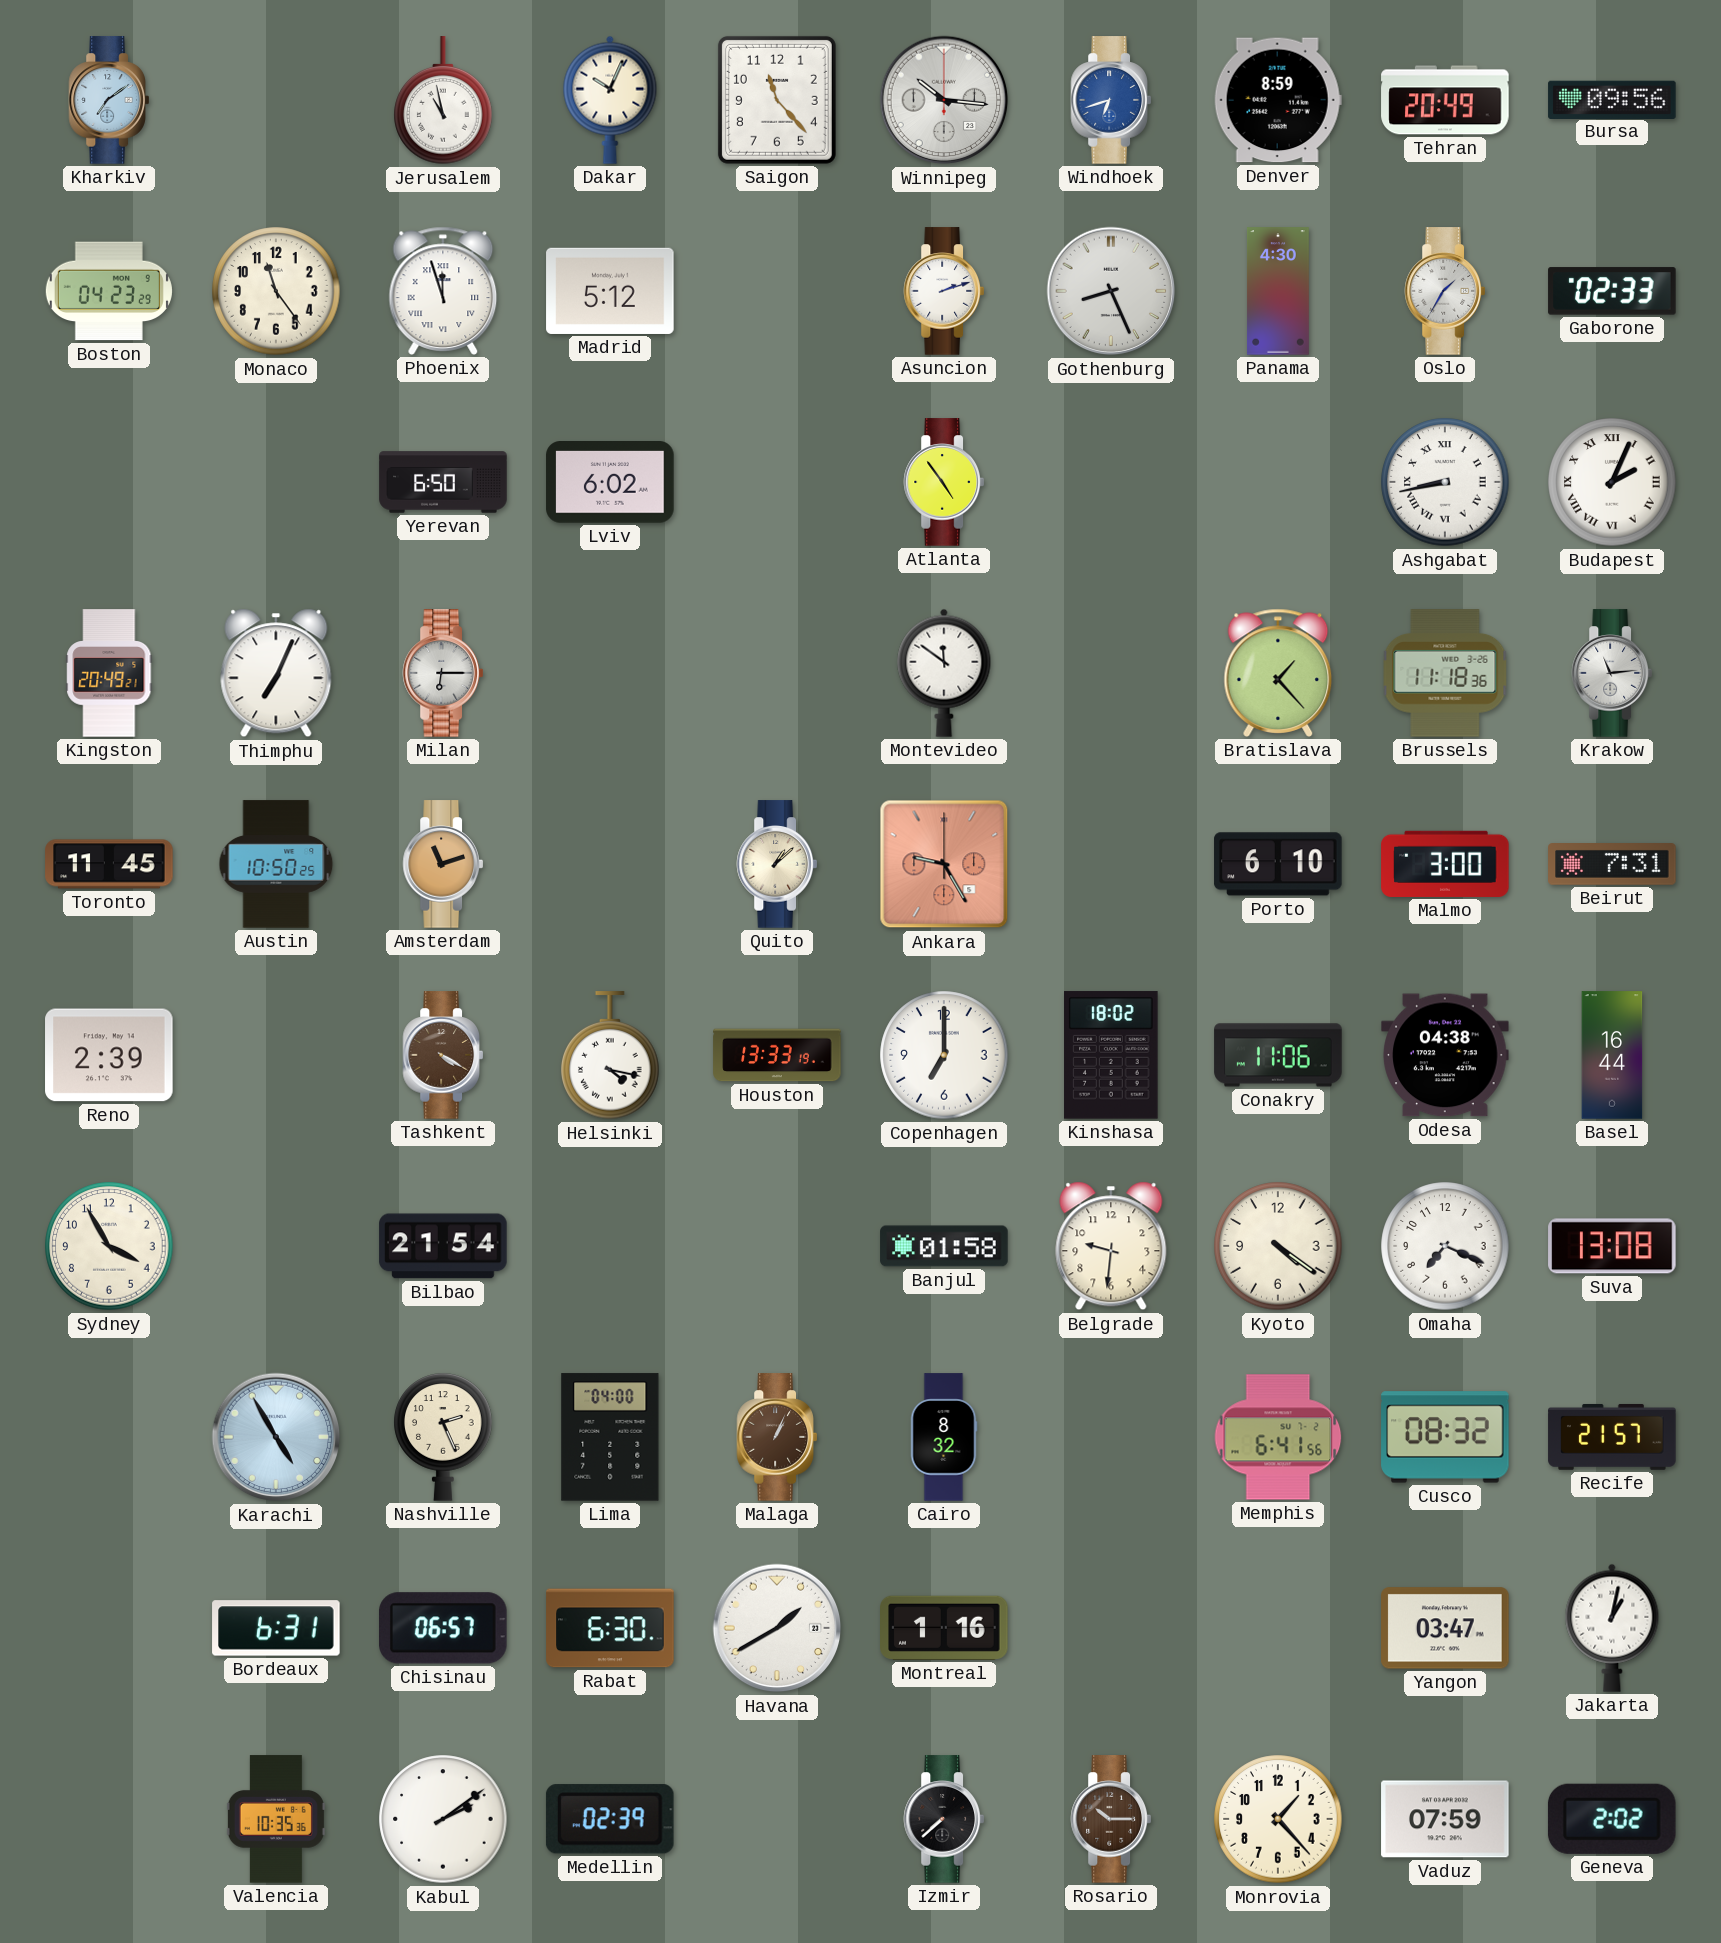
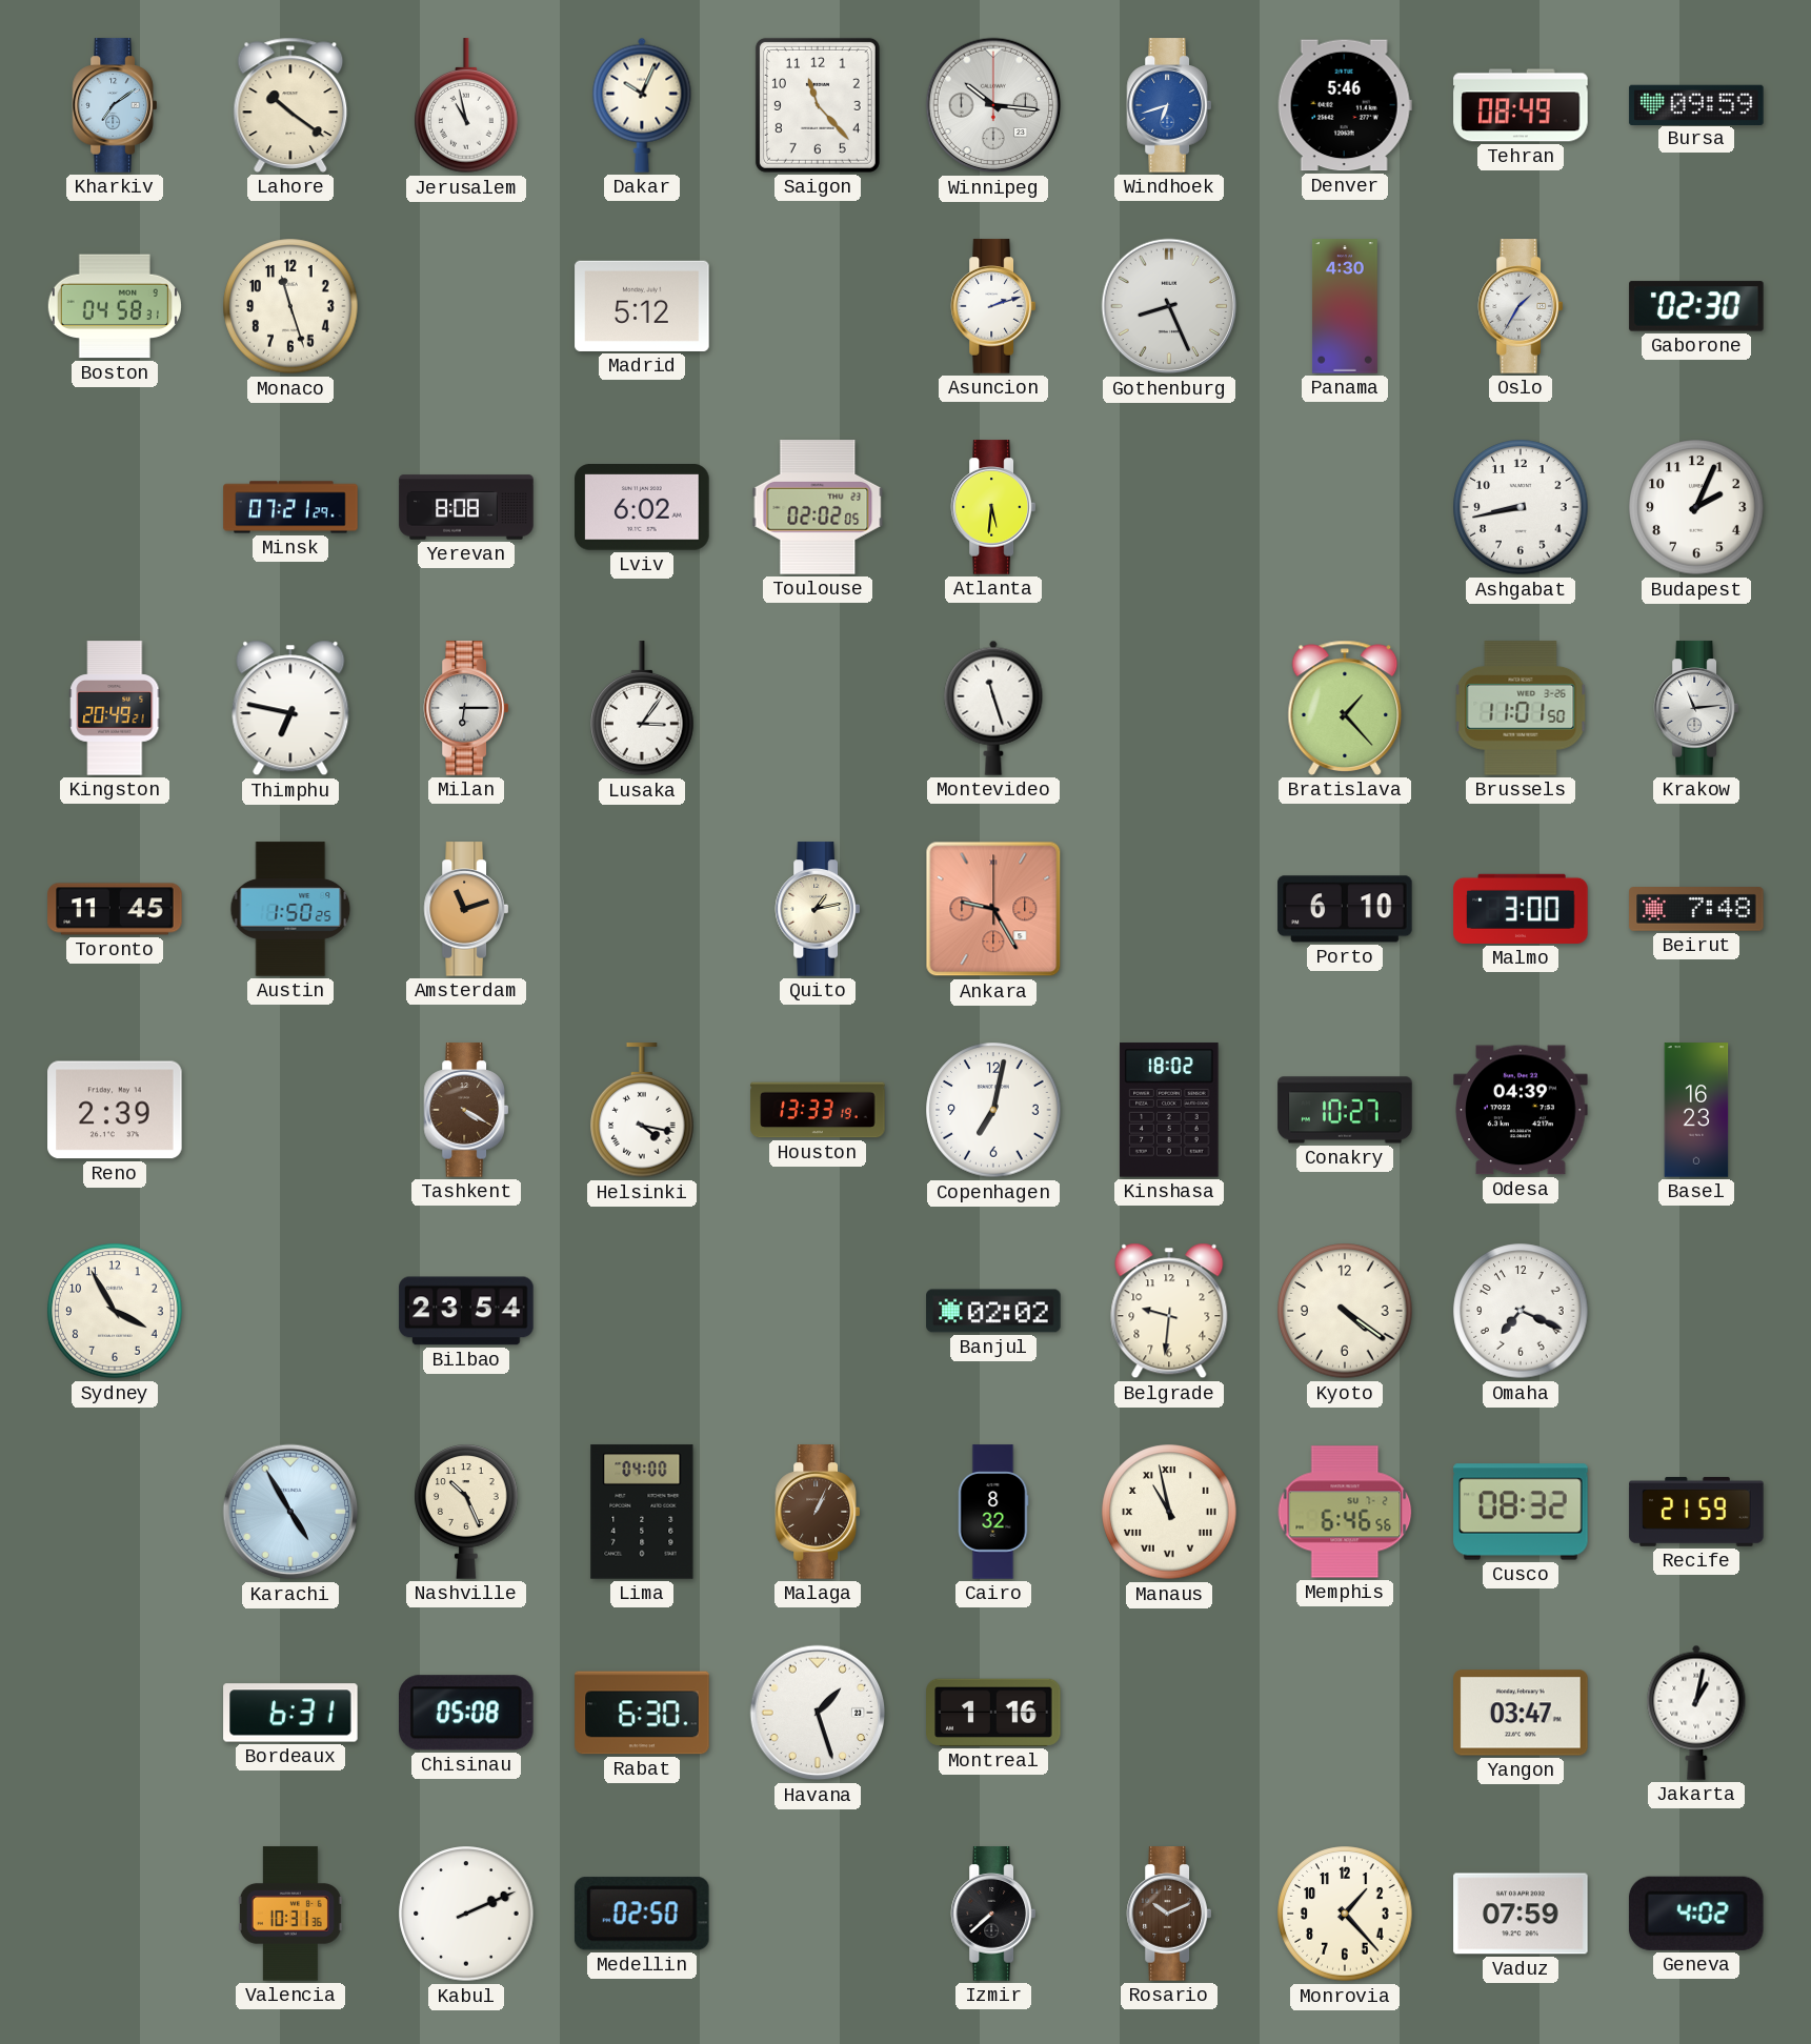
Lahore: none -> 10:21
Denver: 8:59 -> 5:46
Tehran: 20:49 -> 08:49
Bursa: 09:56 -> 09:59
Boston: 04:23 -> 04:58
Monaco: 11:24 -> 11:27
Phoenix: 11:57 -> none
Gaborone: 02:33 -> 02:30
Minsk: none -> 07:21
Yerevan: 6:50 -> 8:08
Toulouse: none -> 02:02
Atlanta: 4:54 -> 5:31
Ashgabat numerals: Roman -> Arabic
Budapest numerals: Roman -> Arabic
Thimphu: 7:04 -> 6:47
Lusaka: none -> 3:06
Montevideo: 11:51 -> 11:27
Brussels: 11:18 -> 11:01
Austin: 10:50 -> 1:50
Quito: 1:08 -> 1:13
Beirut: 7:31 -> 7:48
Copenhagen: 7:00 -> 7:02
Conakry: 11:06 -> 10:27
Odesa: 04:38 -> 04:39
Basel: 16:44 -> 16:23
Bilbao: 21:54 -> 23:54
Banjul: 01:58 -> 02:02
Suva: 13:08 -> none
Nashville: 2:26 -> 10:26
Manaus: none -> 10:58
Memphis: 6:41 -> 6:46
Recife: 21:57 -> 21:59
Chisinau: 06:57 -> 05:08
Havana: 1:40 -> 1:27
Valencia: 10:35 -> 10:31
Kabul: 2:09 -> 2:11
Medellin: 02:39 -> 02:50
Rosario: 10:15 -> 10:11
Geneva: 2:02 -> 4:02
